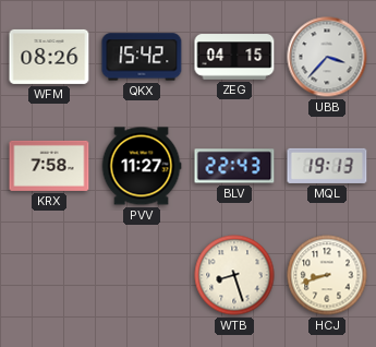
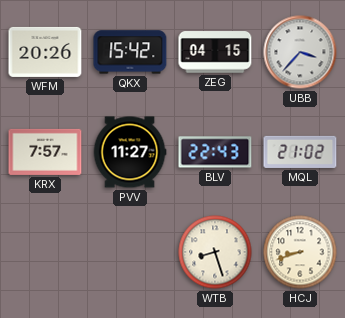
WFM: 08:26 -> 20:26
KRX: 7:58 -> 7:57
MQL: 19:13 -> 21:02
